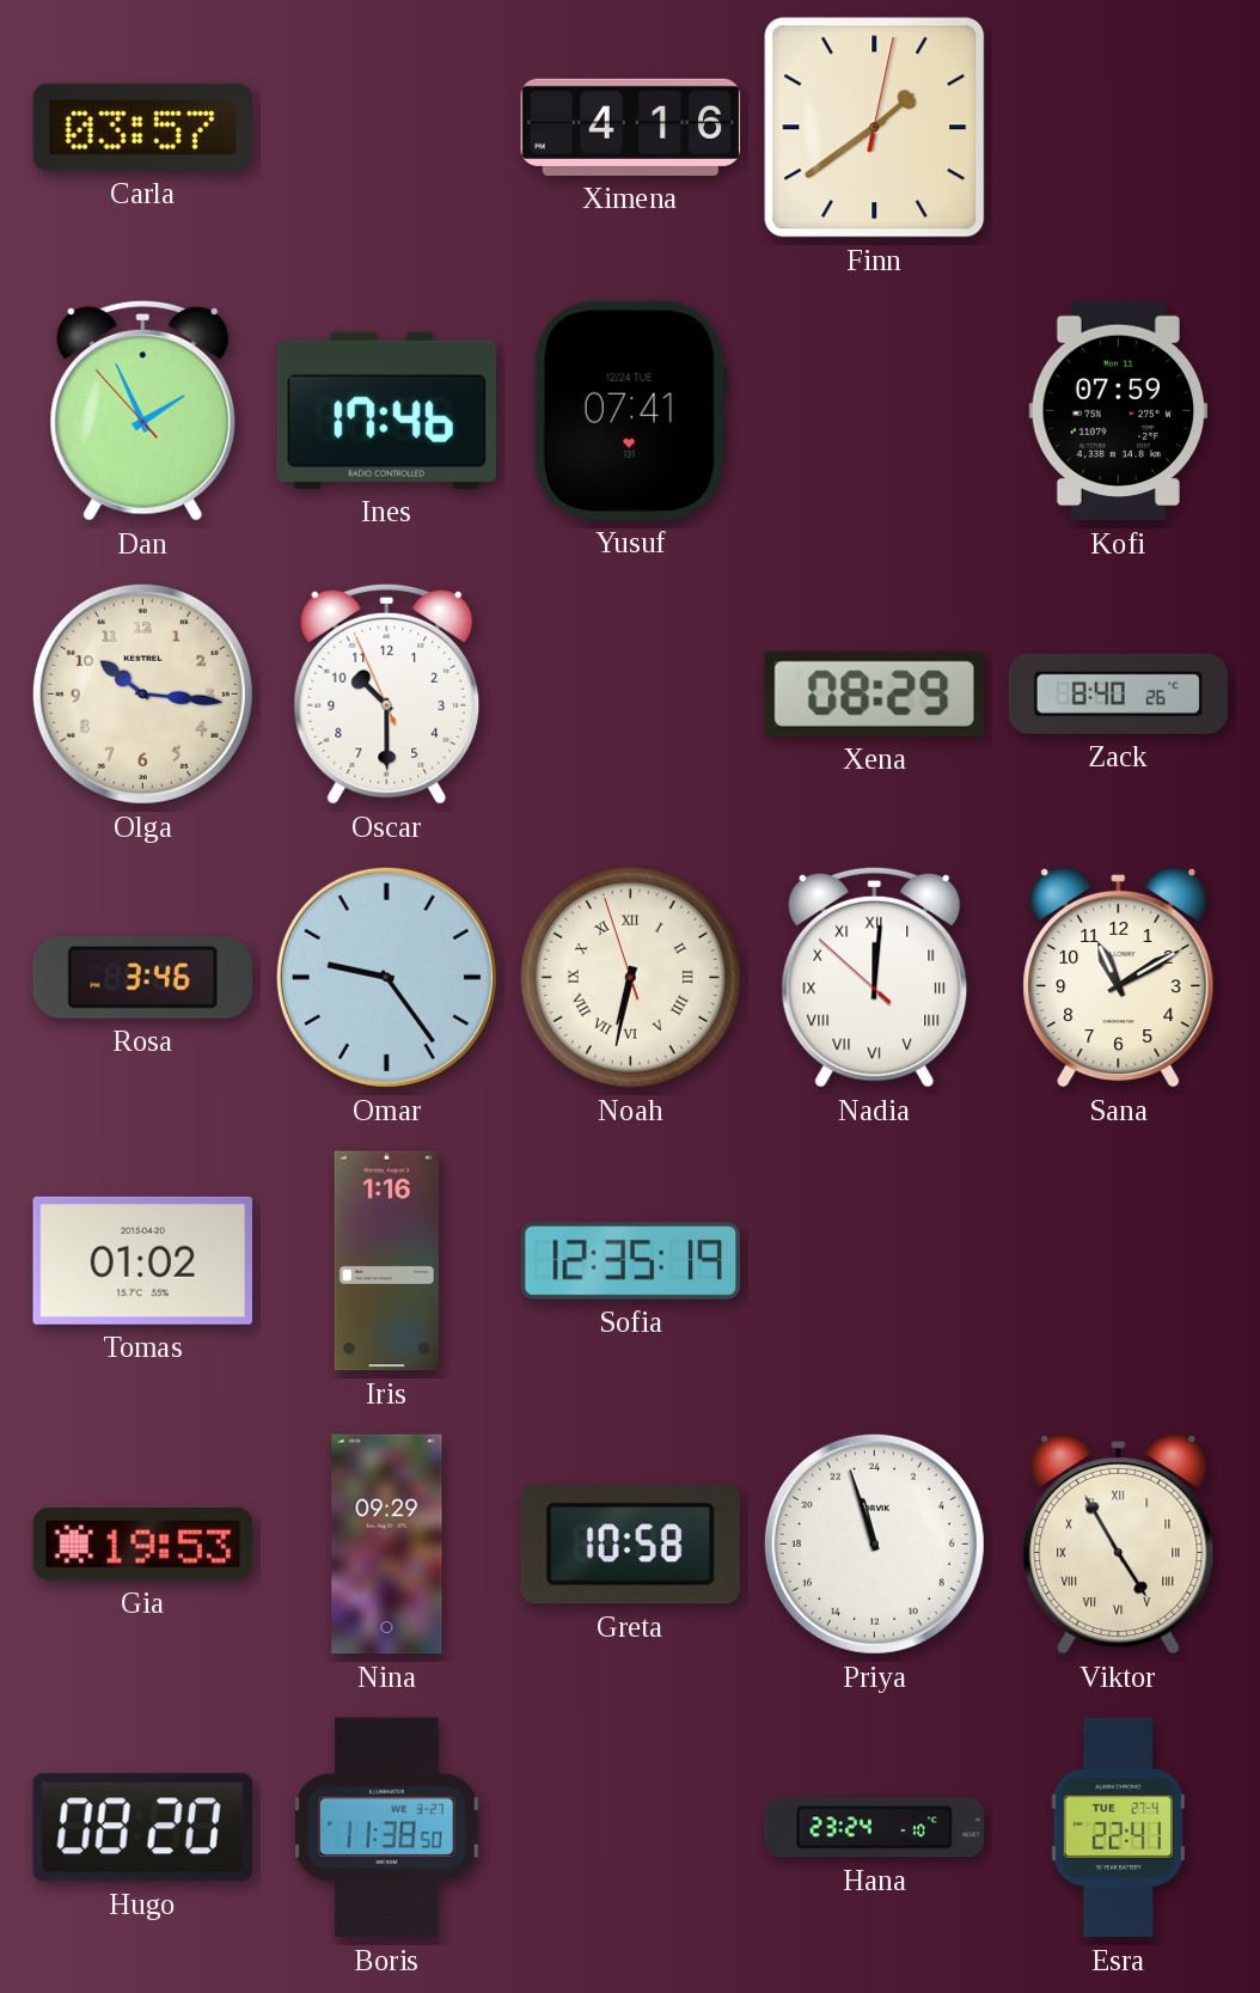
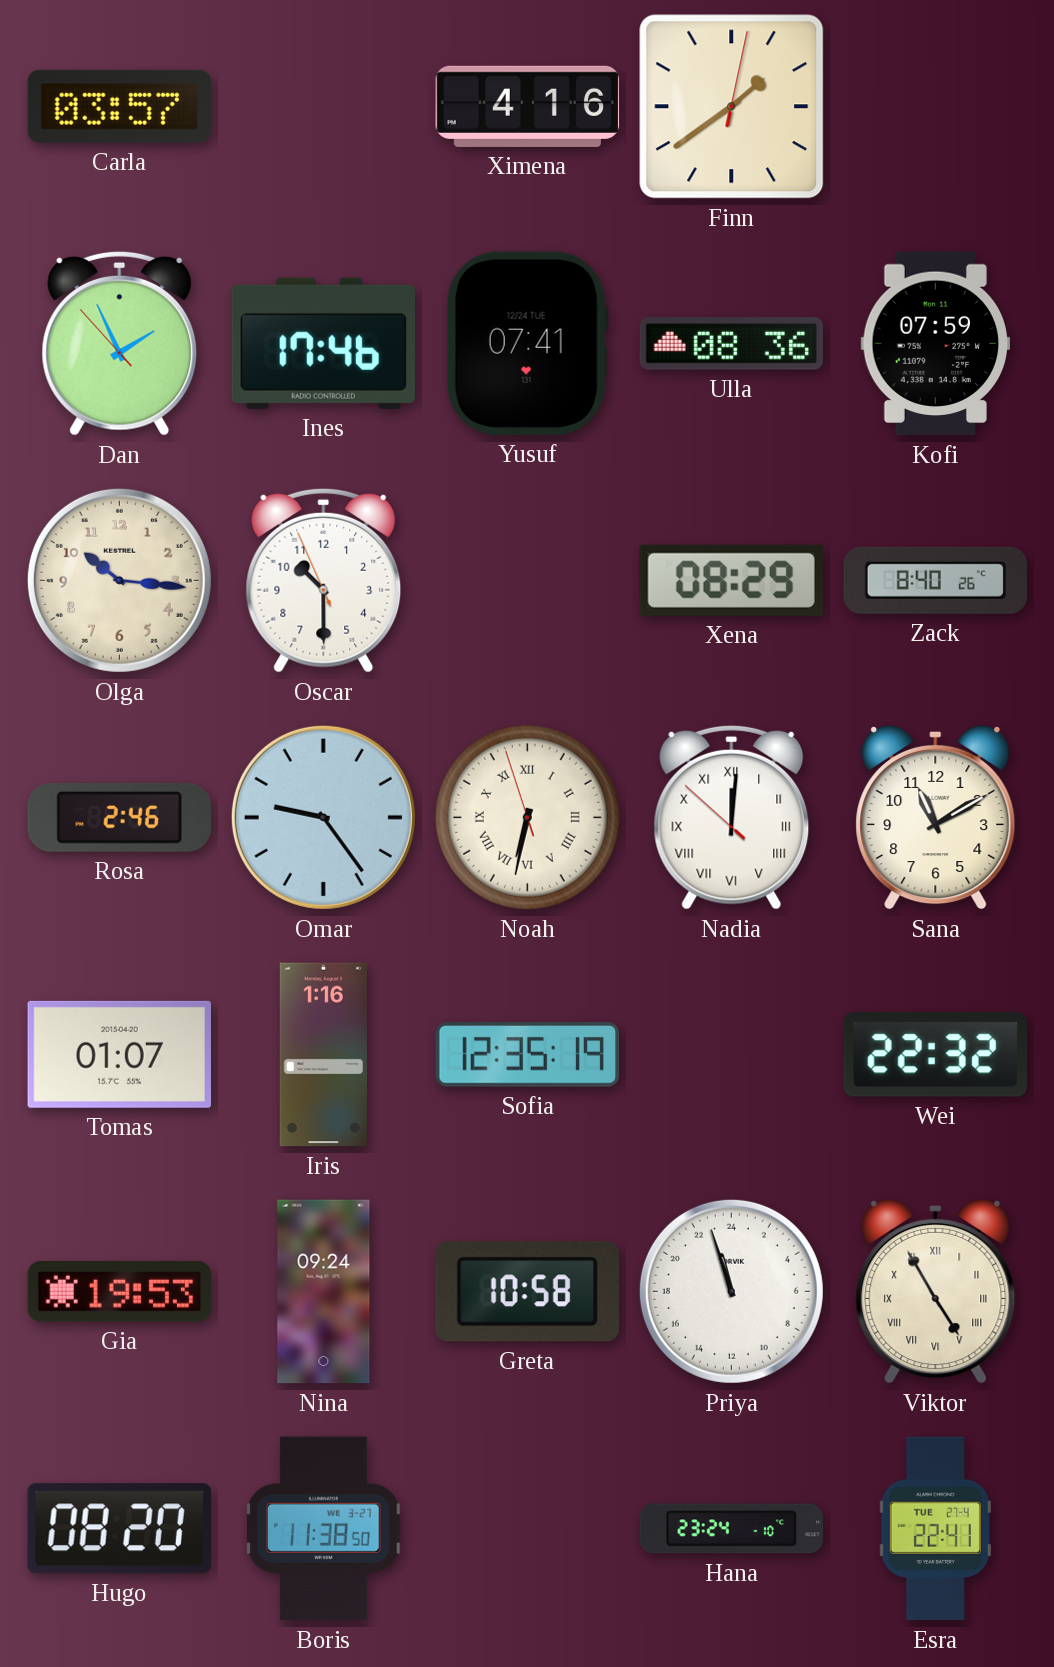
Ulla: none -> 08:36
Rosa: 3:46 -> 2:46
Tomas: 01:02 -> 01:07
Wei: none -> 22:32
Nina: 09:29 -> 09:24
